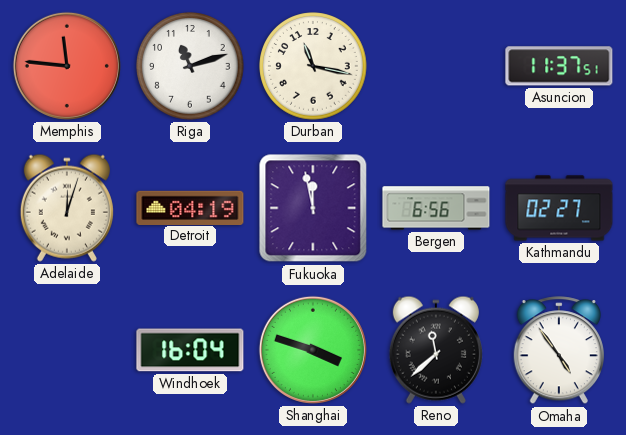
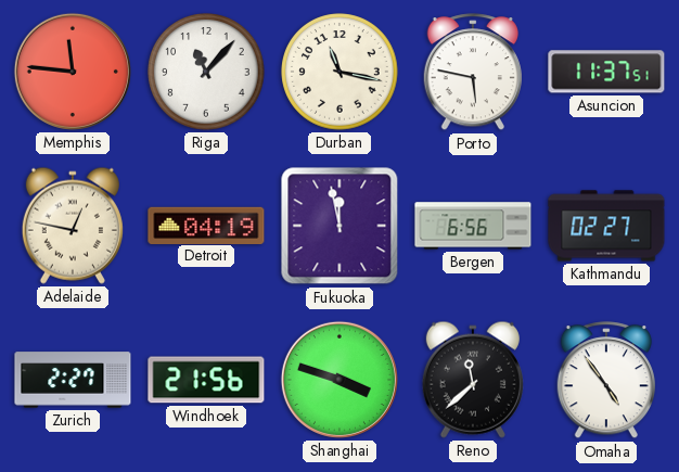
Riga: 11:12 -> 11:07
Porto: none -> 5:47
Adelaide: 12:03 -> 12:47
Zurich: none -> 2:27
Windhoek: 16:04 -> 21:56
